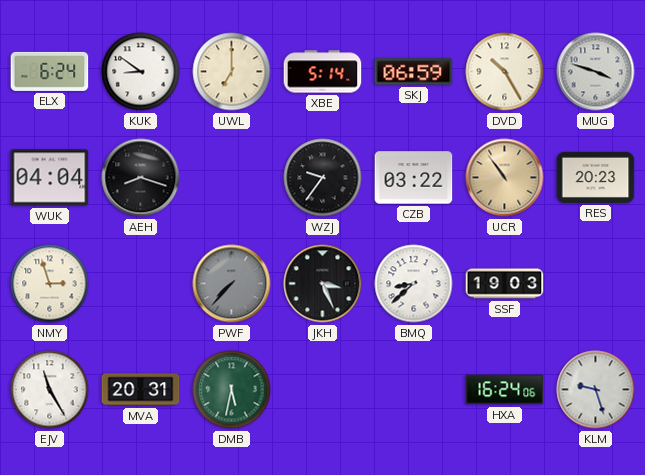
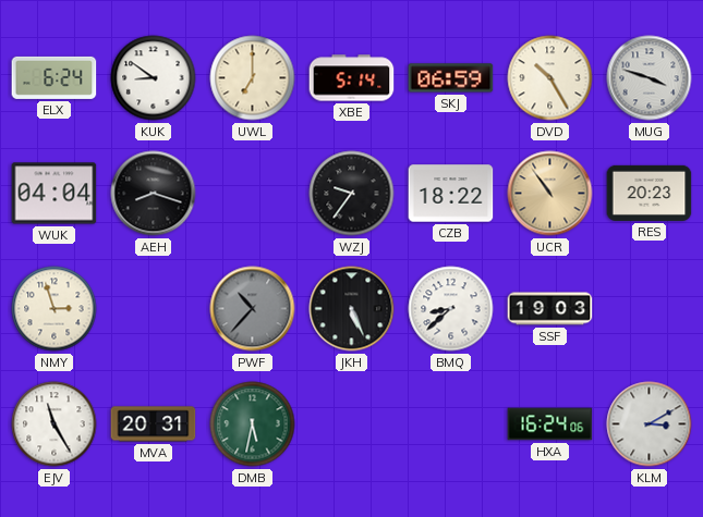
CZB: 03:22 -> 18:22
PWF: 7:37 -> 10:37
JKH: 3:26 -> 5:26
KLM: 9:27 -> 3:10
